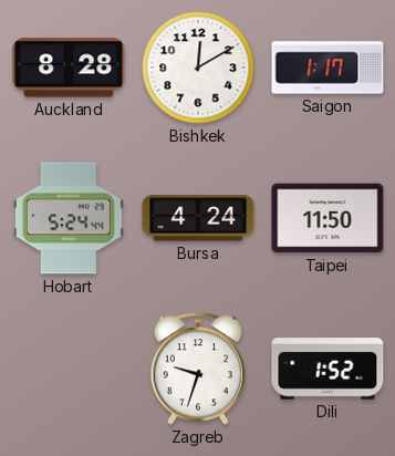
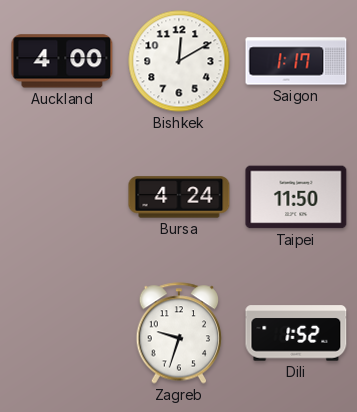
Auckland: 8:28 -> 4:00
Hobart: 5:24 -> none
